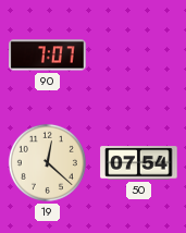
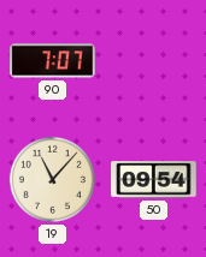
19: 12:22 -> 11:07
50: 07:54 -> 09:54
